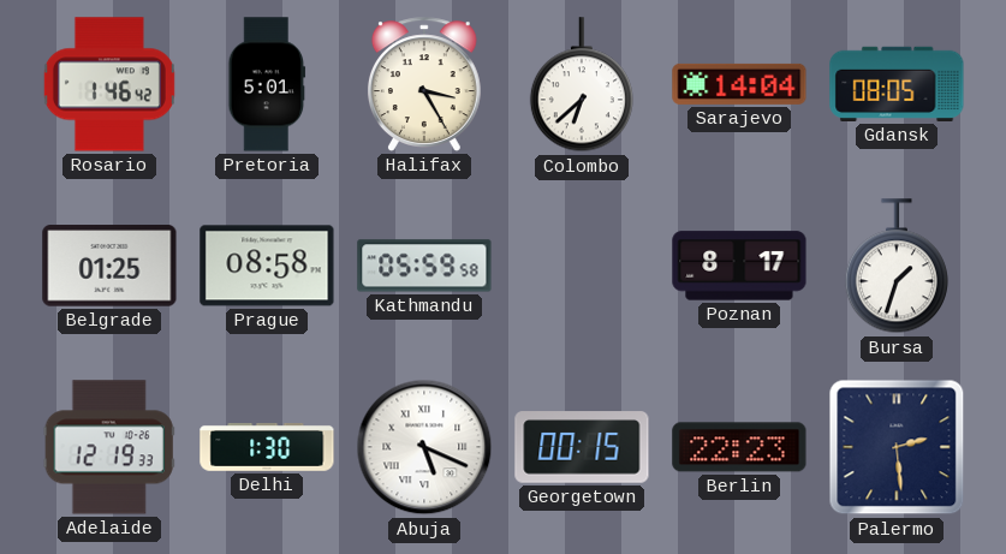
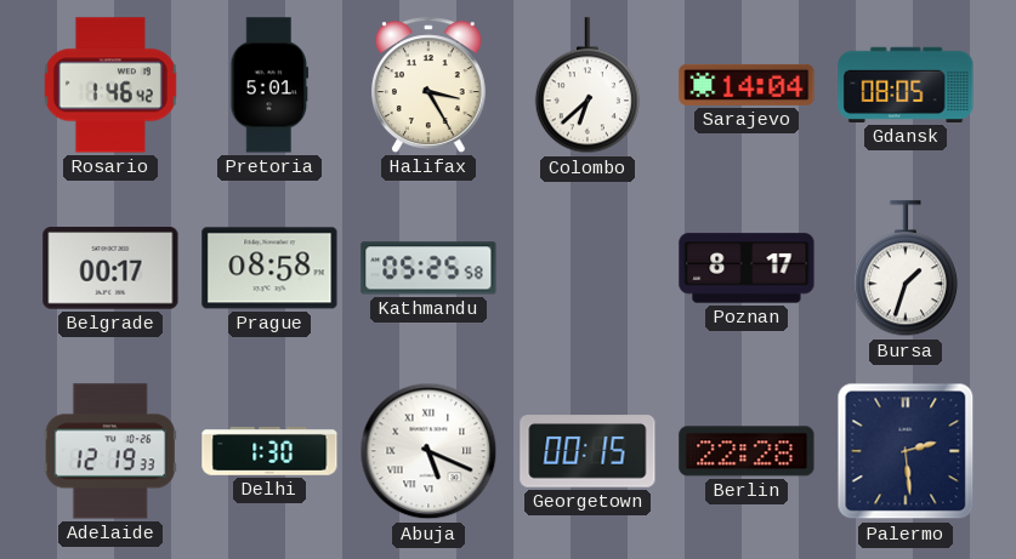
Belgrade: 01:25 -> 00:17
Kathmandu: 05:59 -> 05:25
Berlin: 22:23 -> 22:28
